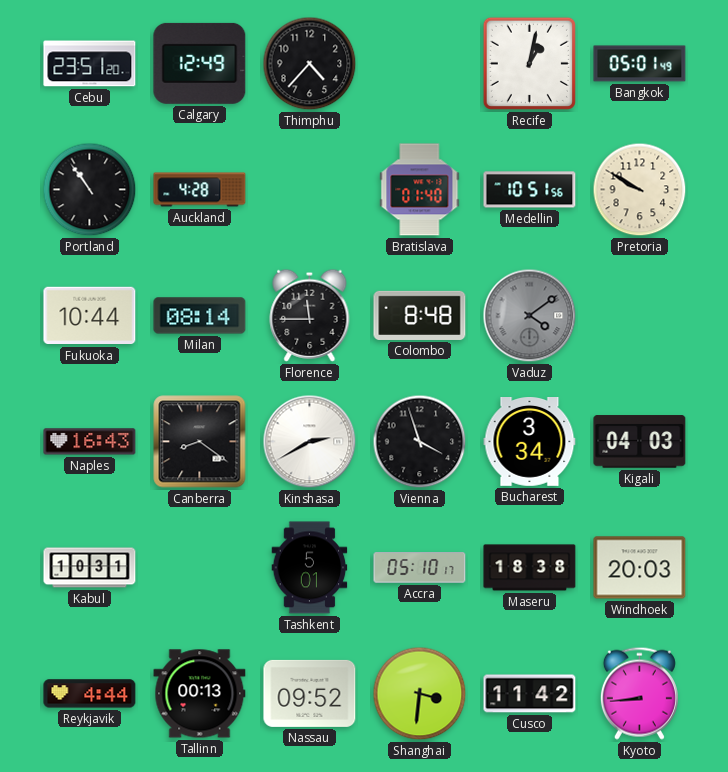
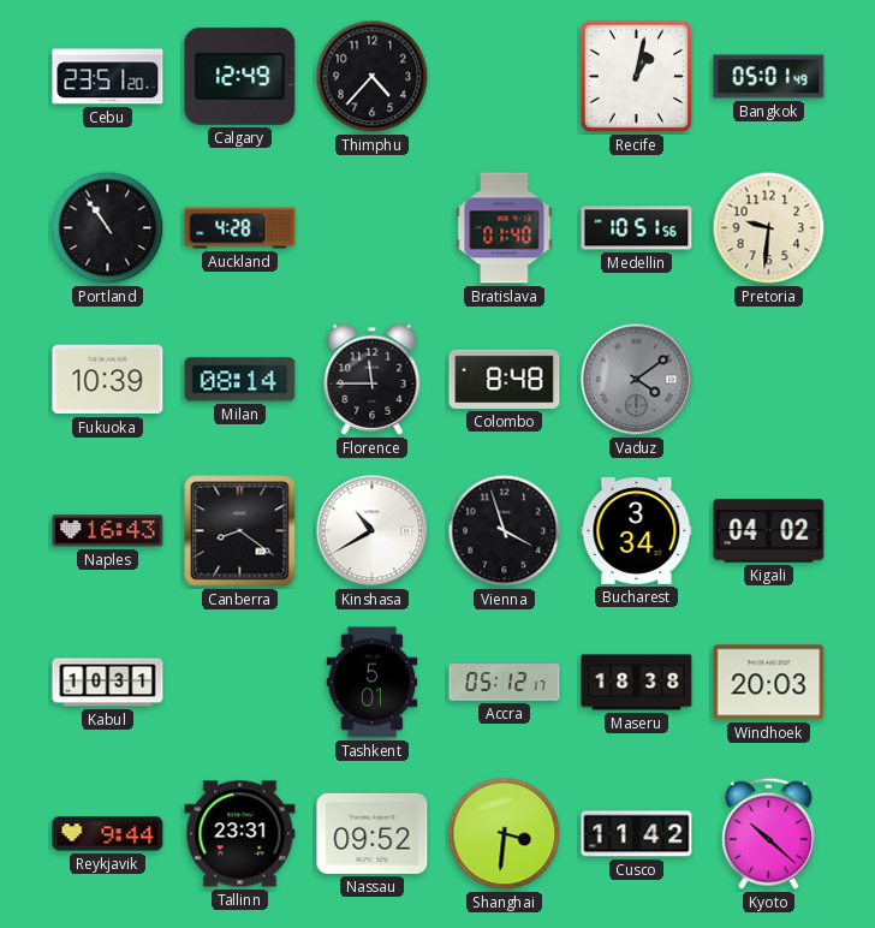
Pretoria: 9:50 -> 9:31
Fukuoka: 10:44 -> 10:39
Kinshasa: 2:40 -> 10:40
Kigali: 04:03 -> 04:02
Accra: 05:10 -> 05:12
Reykjavik: 4:44 -> 9:44
Tallinn: 00:13 -> 23:31
Kyoto: 8:44 -> 10:22
